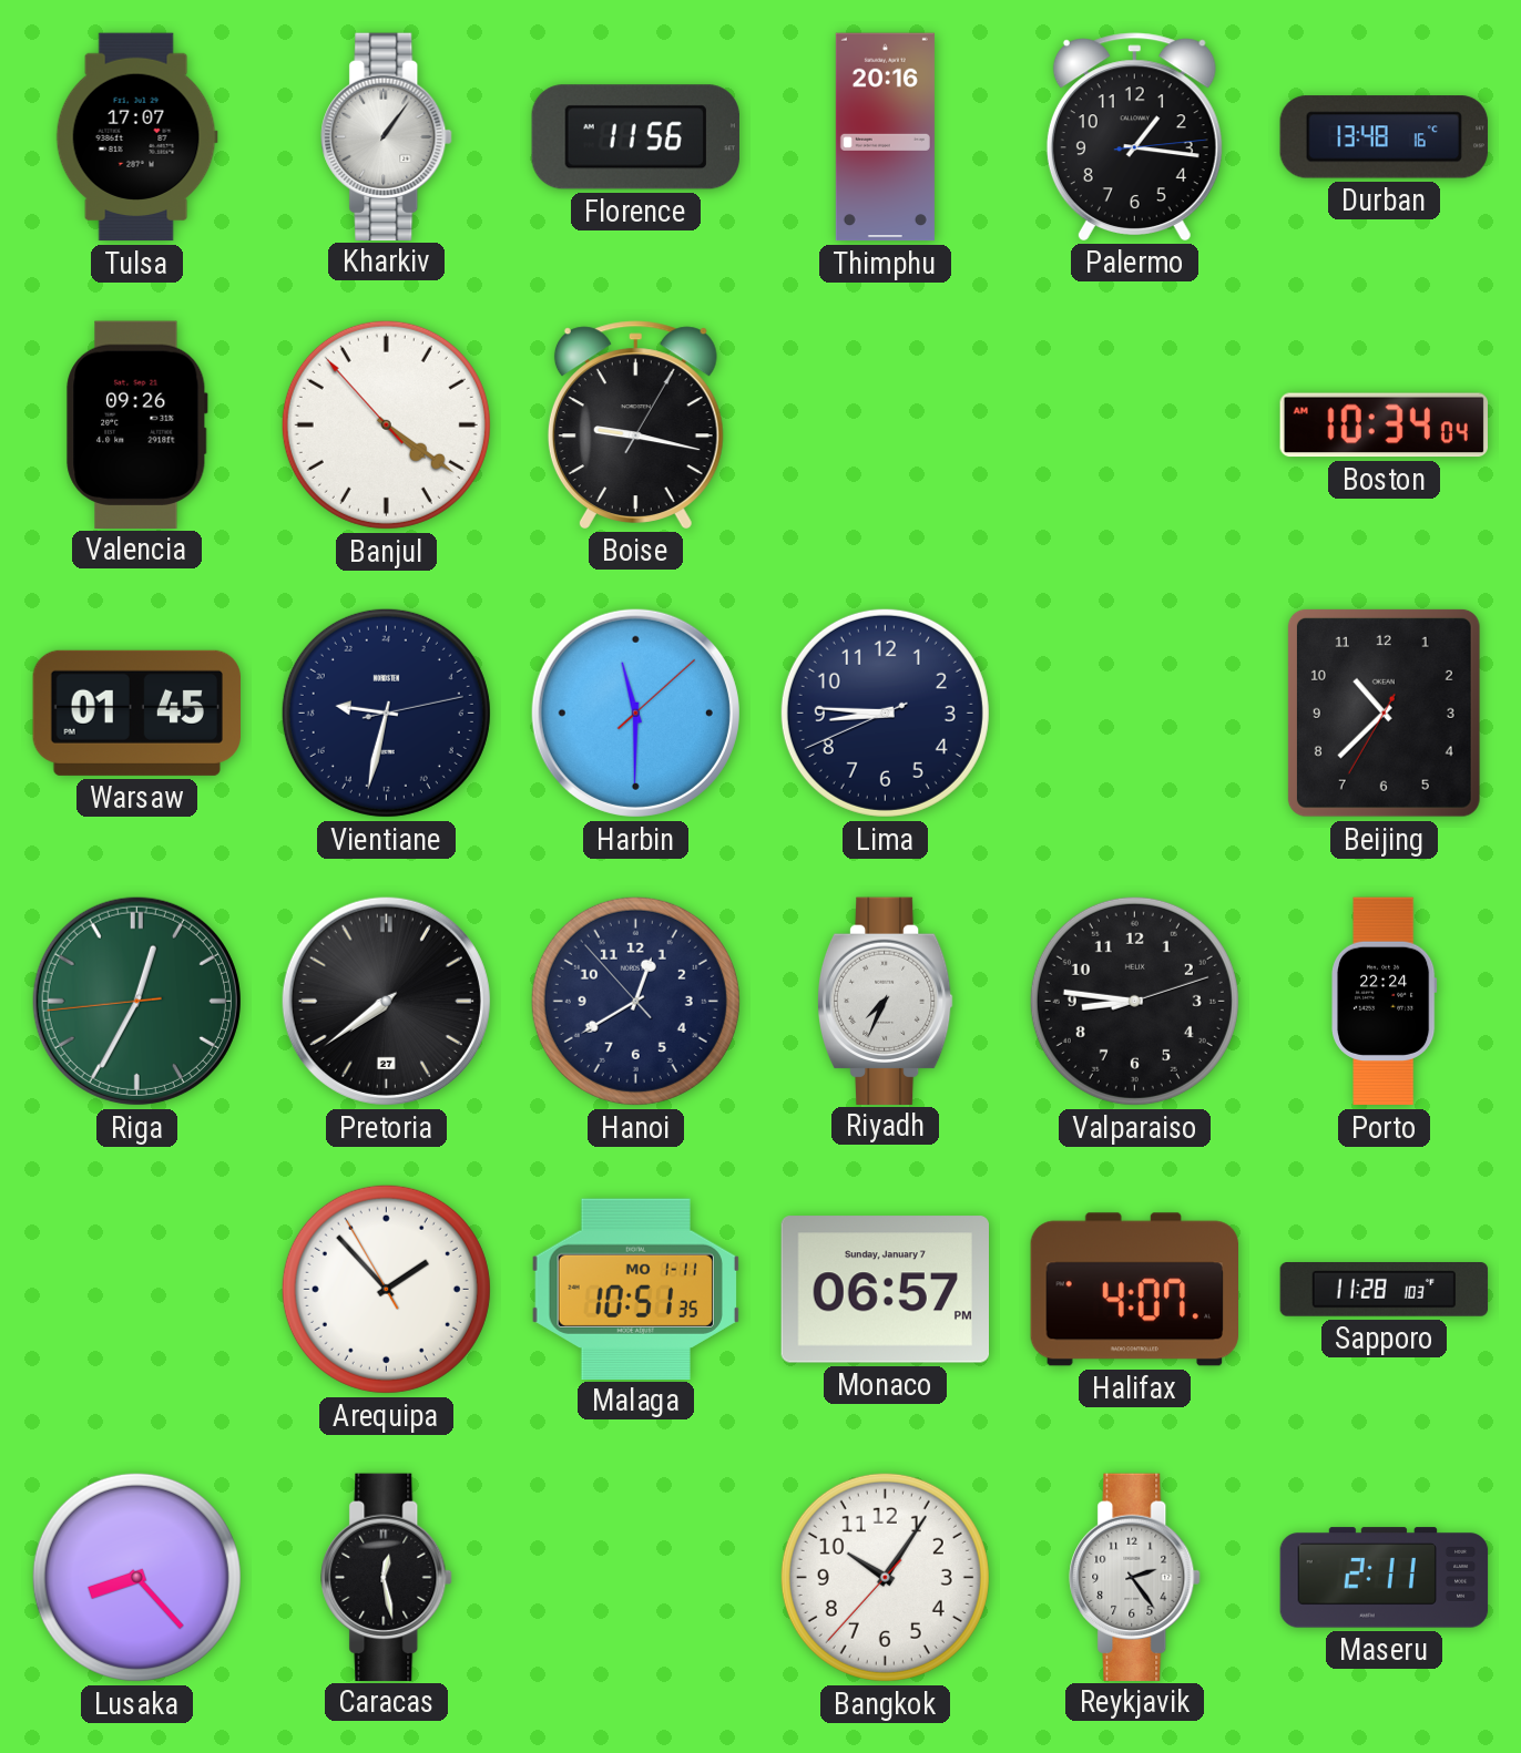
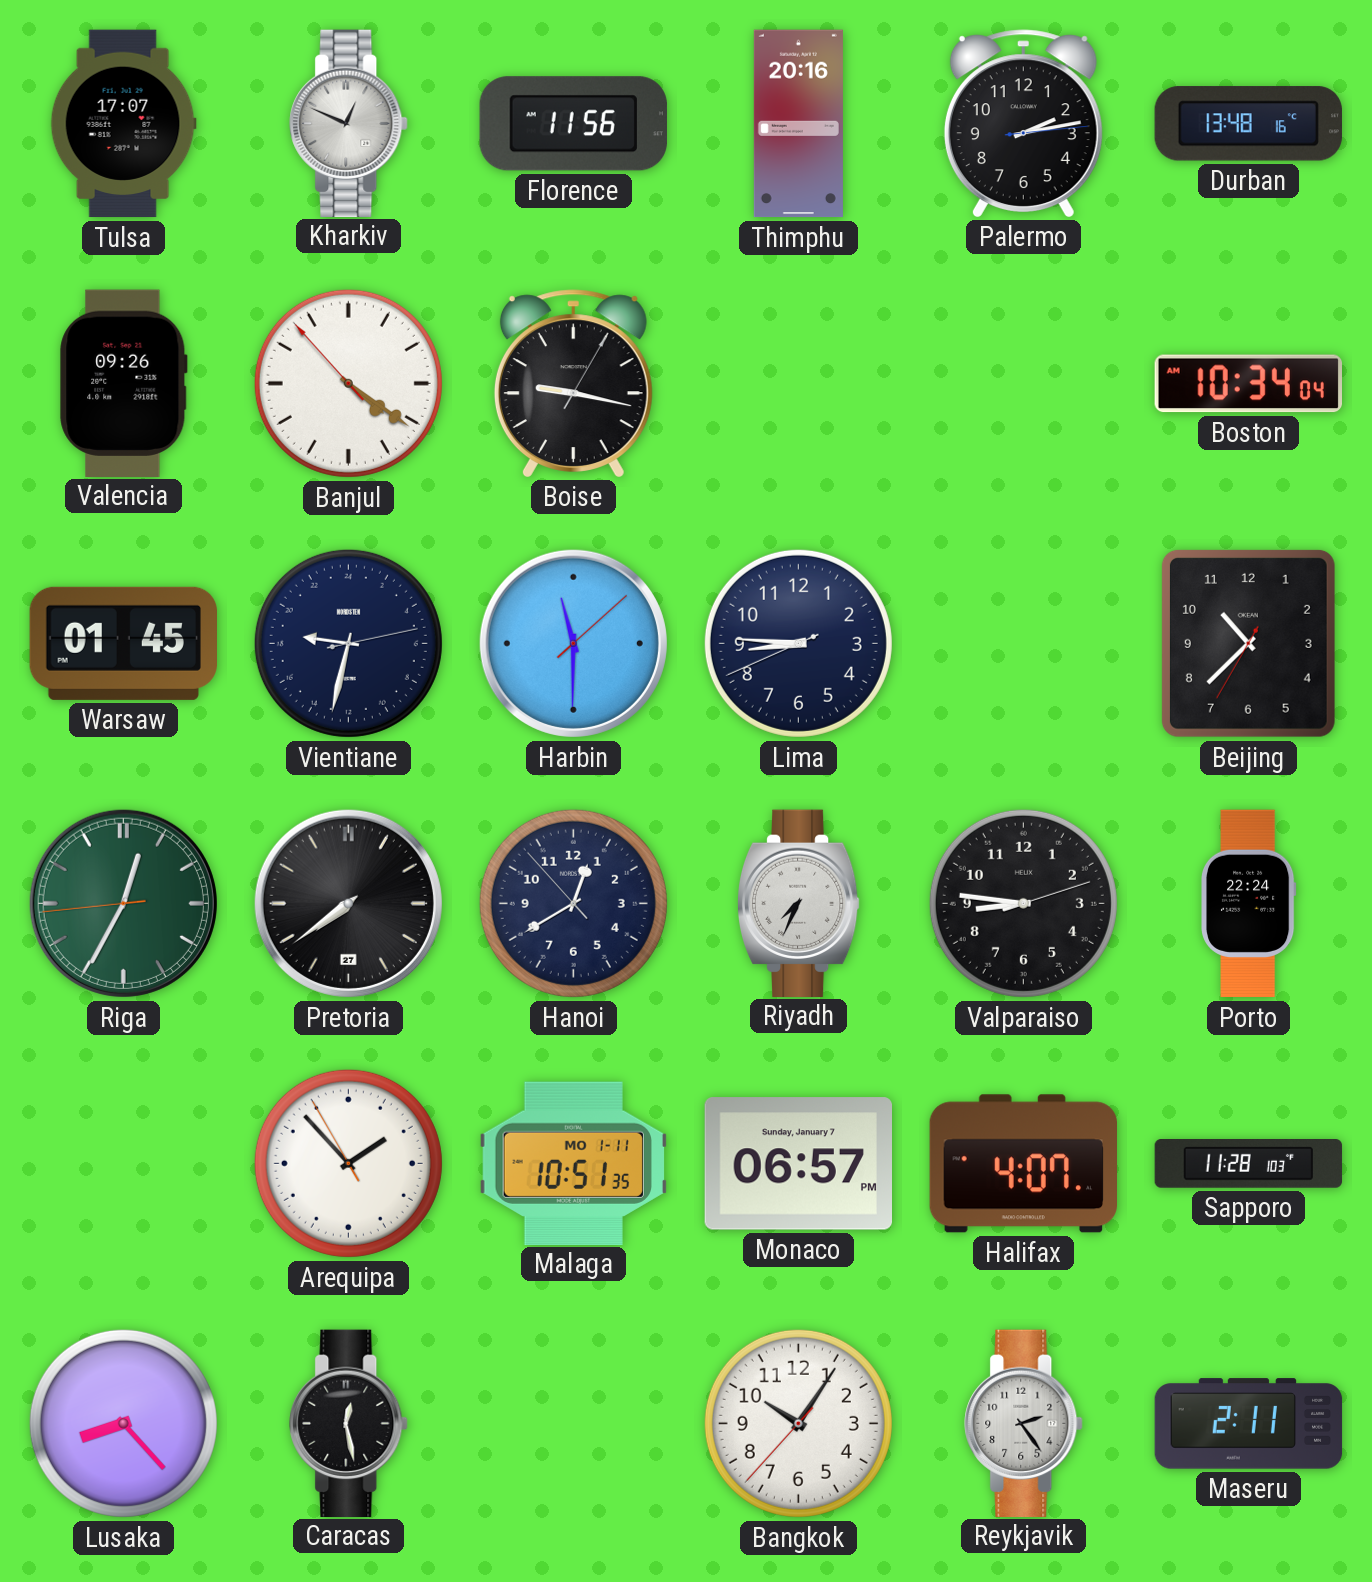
Kharkiv: 1:06 -> 12:49
Palermo: 1:16 -> 2:13
